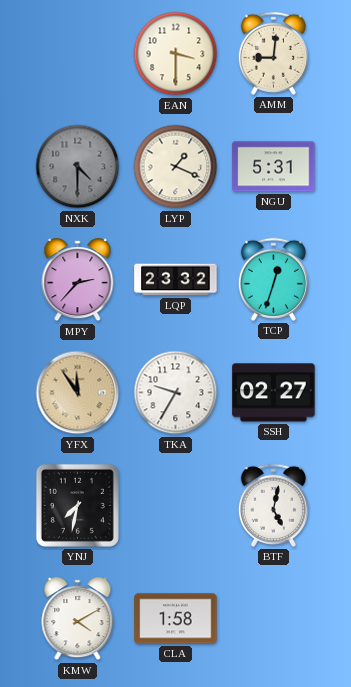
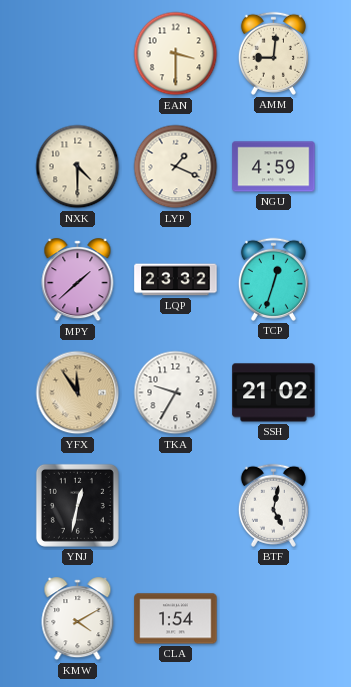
NXK dial: grey -> cream
NGU: 5:31 -> 4:59
MPY: 2:37 -> 1:38
SSH: 02:27 -> 21:02
YNJ: 7:32 -> 12:32
CLA: 1:58 -> 1:54
